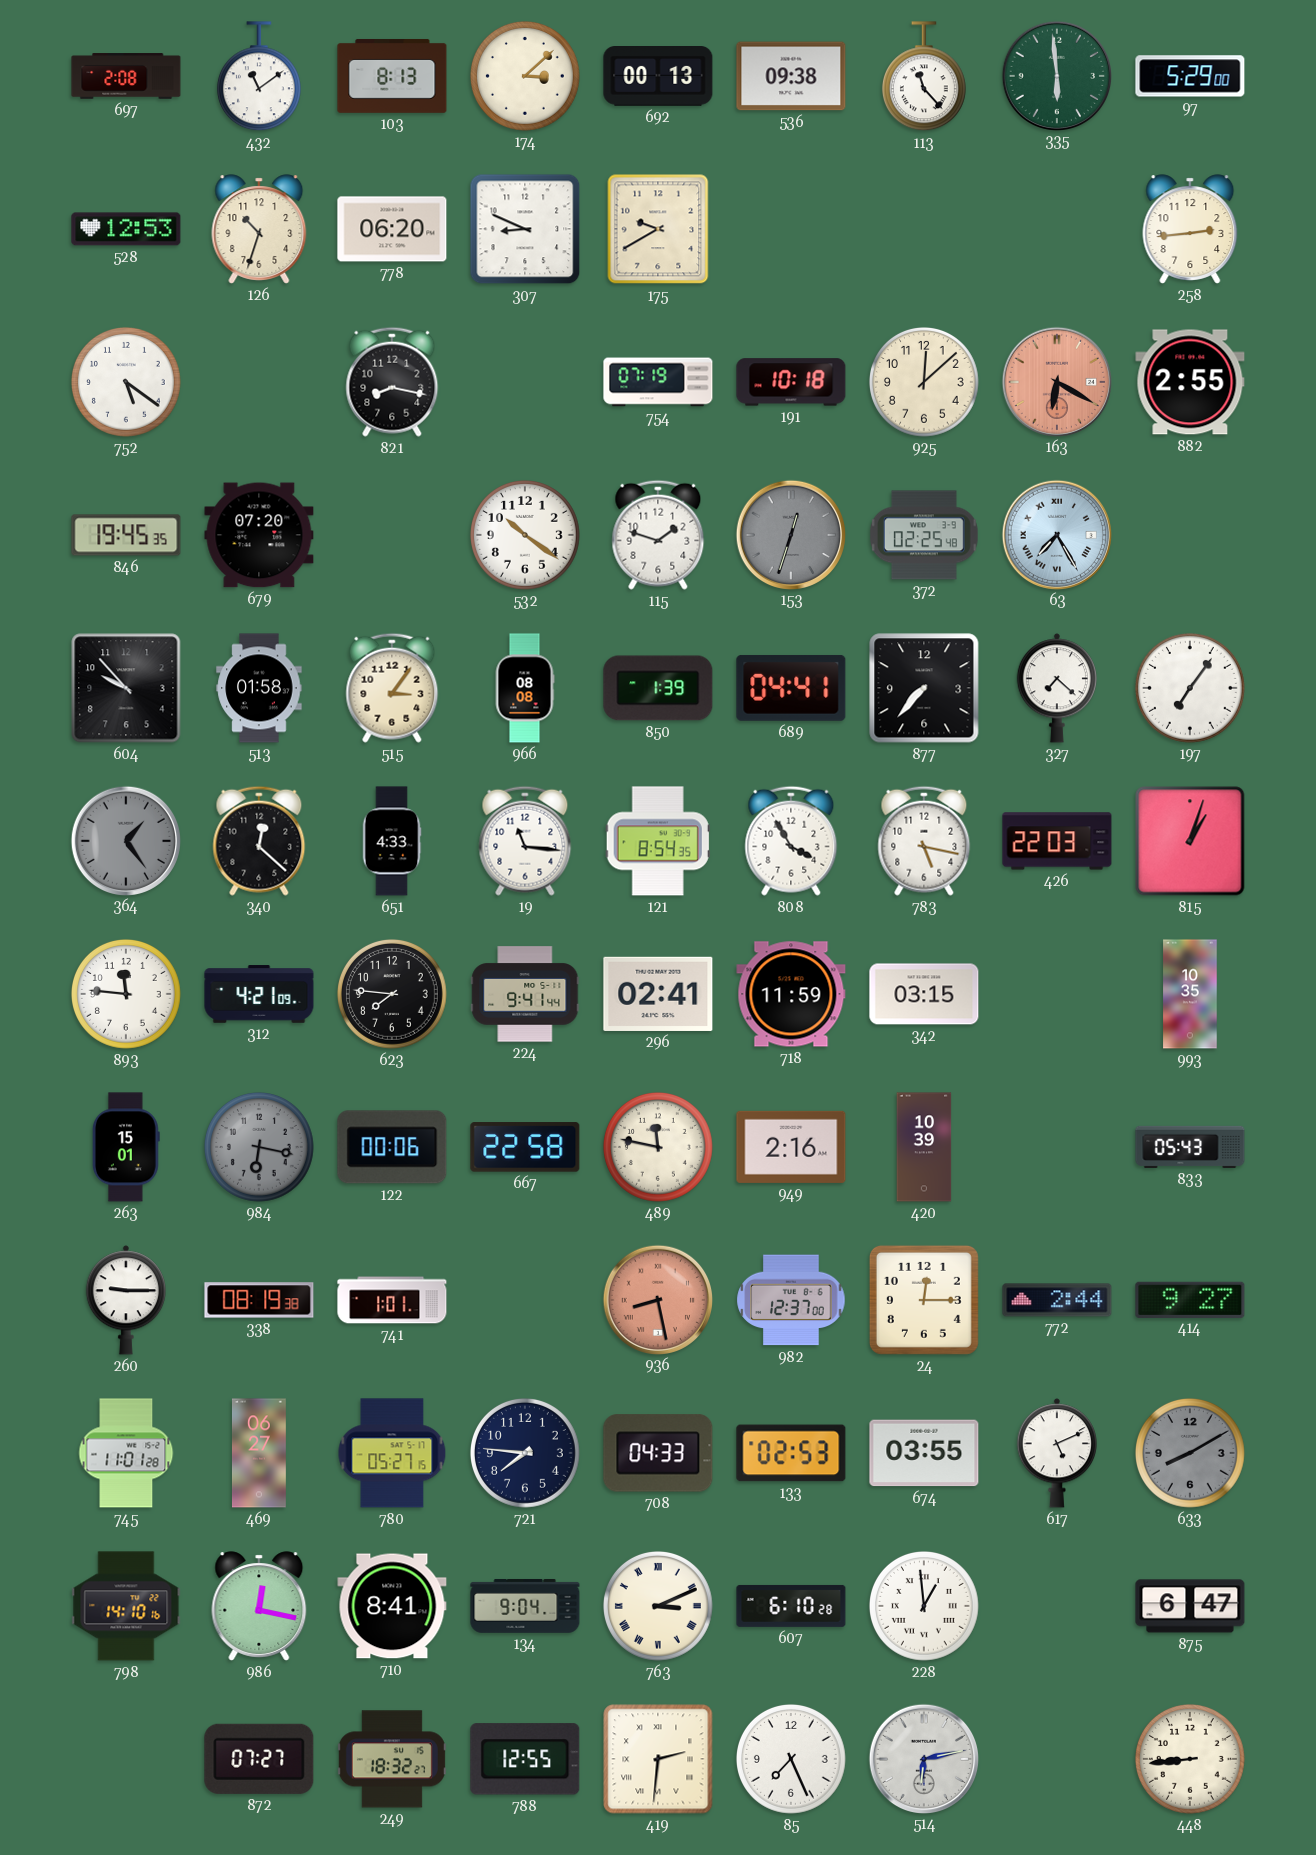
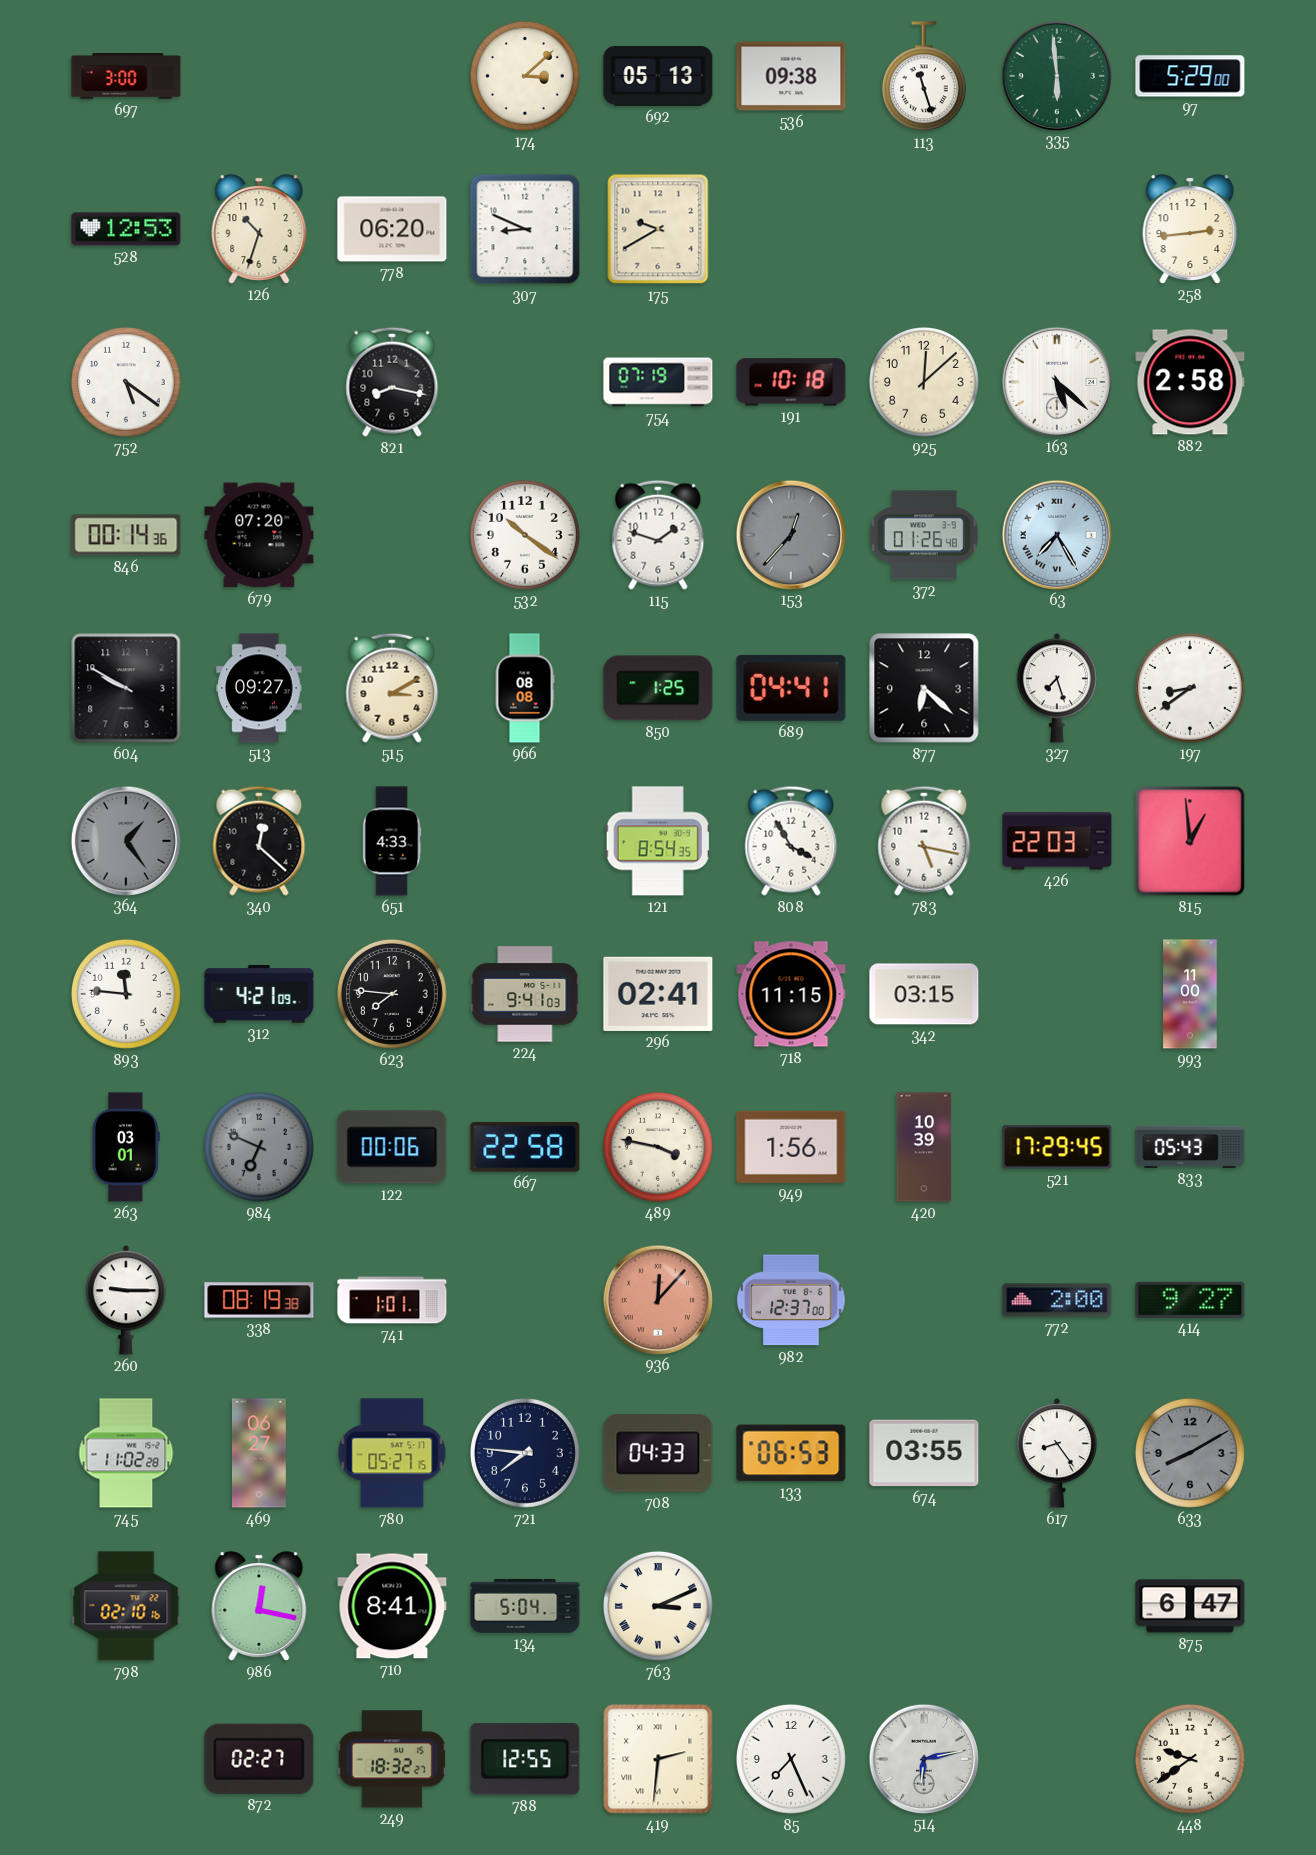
697: 2:08 -> 3:00
432: 11:09 -> none
103: 8:13 -> none
692: 00:13 -> 05:13
113: 11:23 -> 11:27
163: 6:20 -> 5:22
163 dial: salmon -> white
882: 2:55 -> 2:58
846: 19:45 -> 00:14
153: 12:33 -> 12:37
372: 02:25 -> 01:26
604: 9:53 -> 9:50
513: 01:58 -> 09:27
515: 3:06 -> 3:10
850: 1:39 -> 1:25
877: 7:37 -> 6:22
327: 7:22 -> 7:27
197: 7:06 -> 8:39
19: 11:16 -> none
815: 1:03 -> 12:59
224: 9:41:44 -> 9:41:03
718: 11:59 -> 11:15
993: 10:35 -> 11:00
263: 15:01 -> 03:01
984: 6:17 -> 6:49
489: 11:47 -> 3:47
949: 2:16 -> 1:56
521: none -> 17:29
936: 8:28 -> 12:07
24: 12:15 -> none
772: 2:44 -> 2:00
745: 11:01 -> 11:02
133: 02:53 -> 06:53
617: 5:11 -> 8:24
798: 14:10 -> 02:10
134: 9:04 -> 5:04
607: 6:10 -> none
228: 12:59 -> none
872: 07:27 -> 02:27
448: 8:44 -> 9:39
